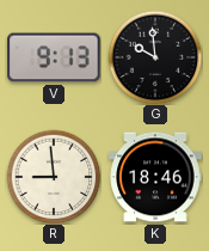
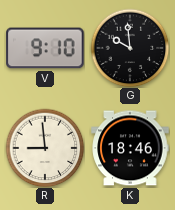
V: 9:13 -> 9:10
